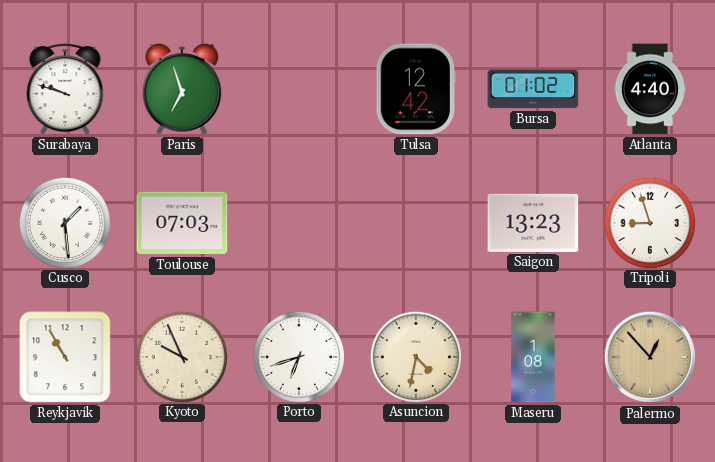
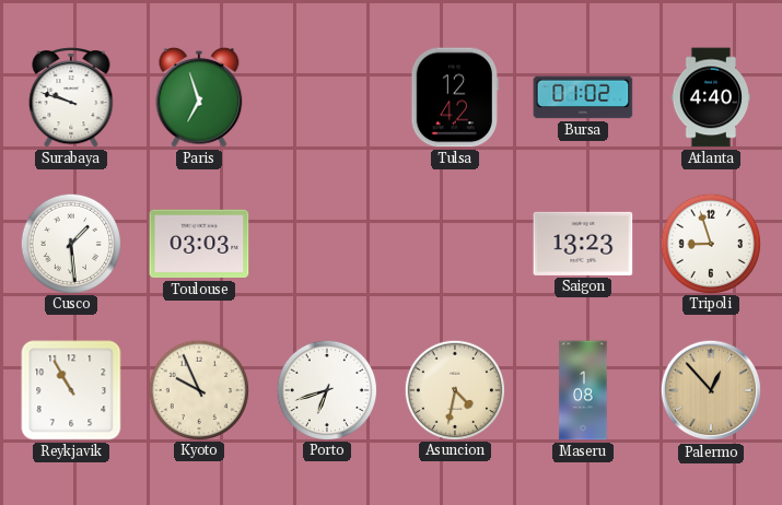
Toulouse: 07:03 -> 03:03
